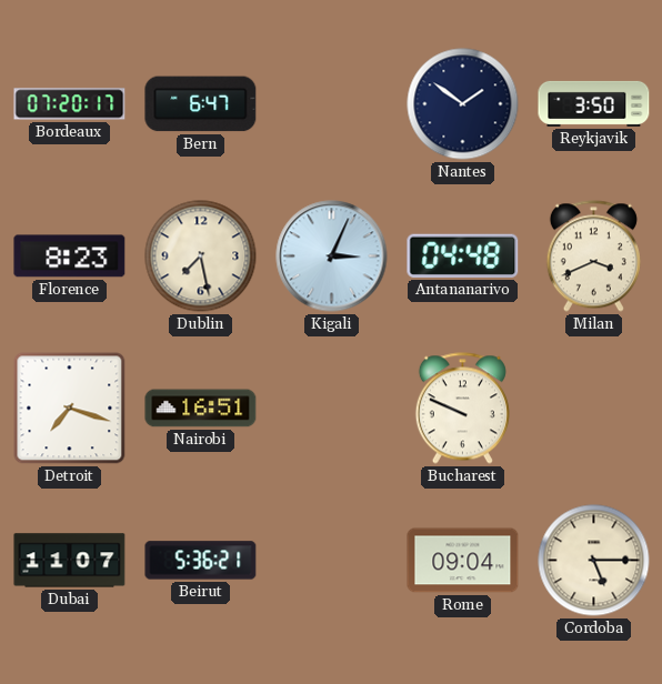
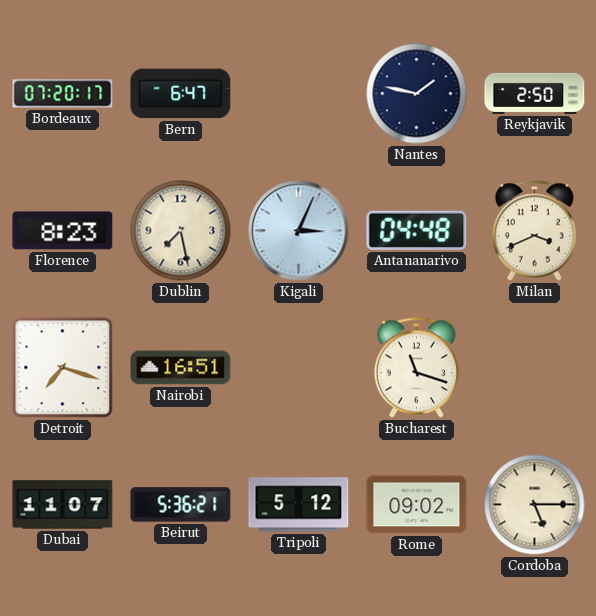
Nantes: 1:51 -> 1:47
Reykjavik: 3:50 -> 2:50
Bucharest: 9:49 -> 11:18
Tripoli: none -> 5:12
Rome: 09:04 -> 09:02
